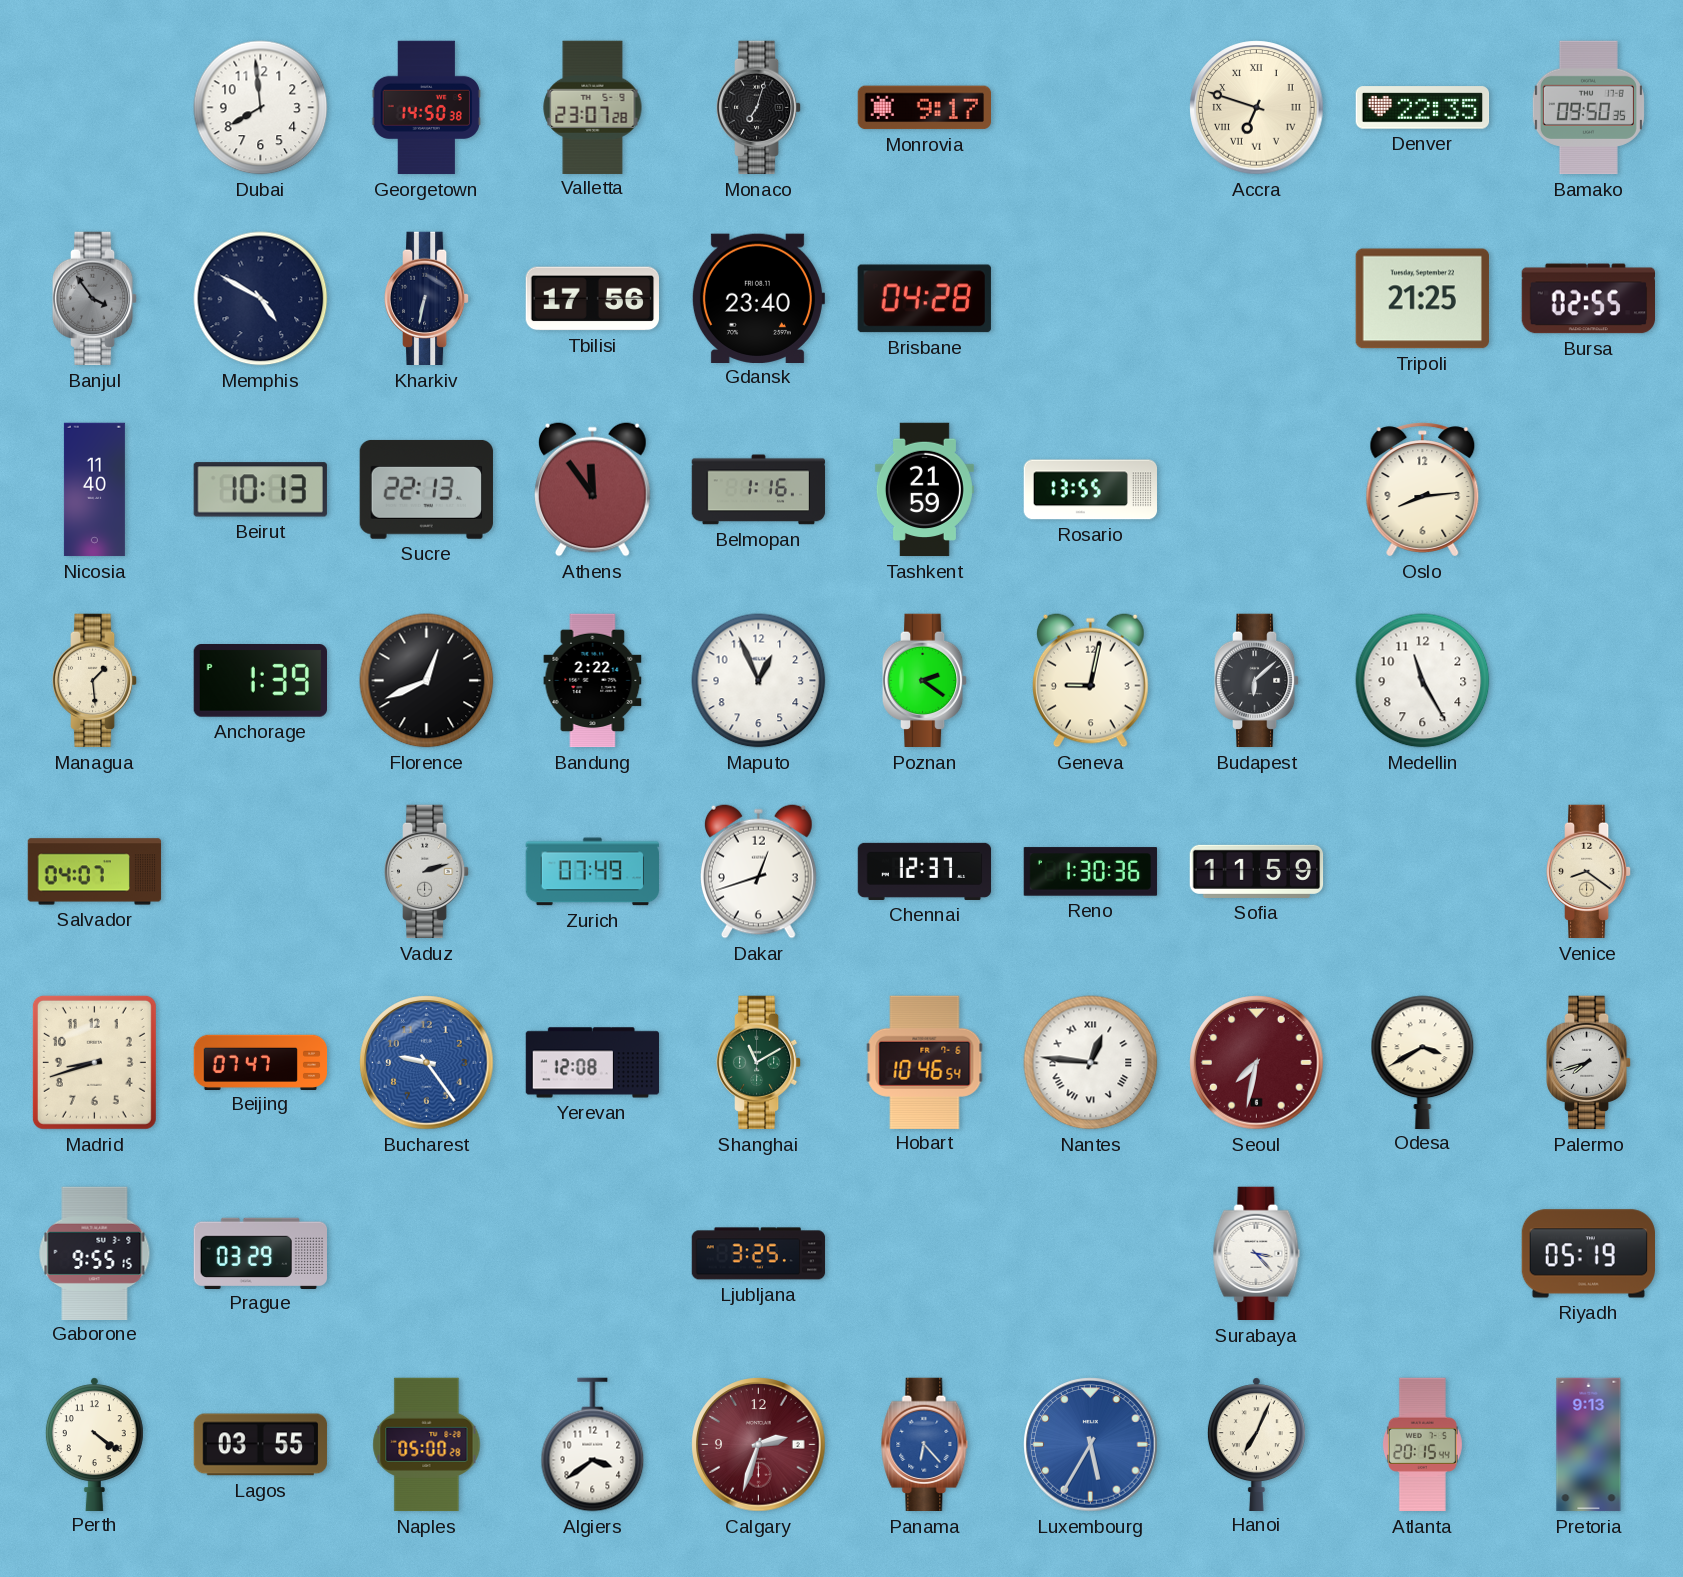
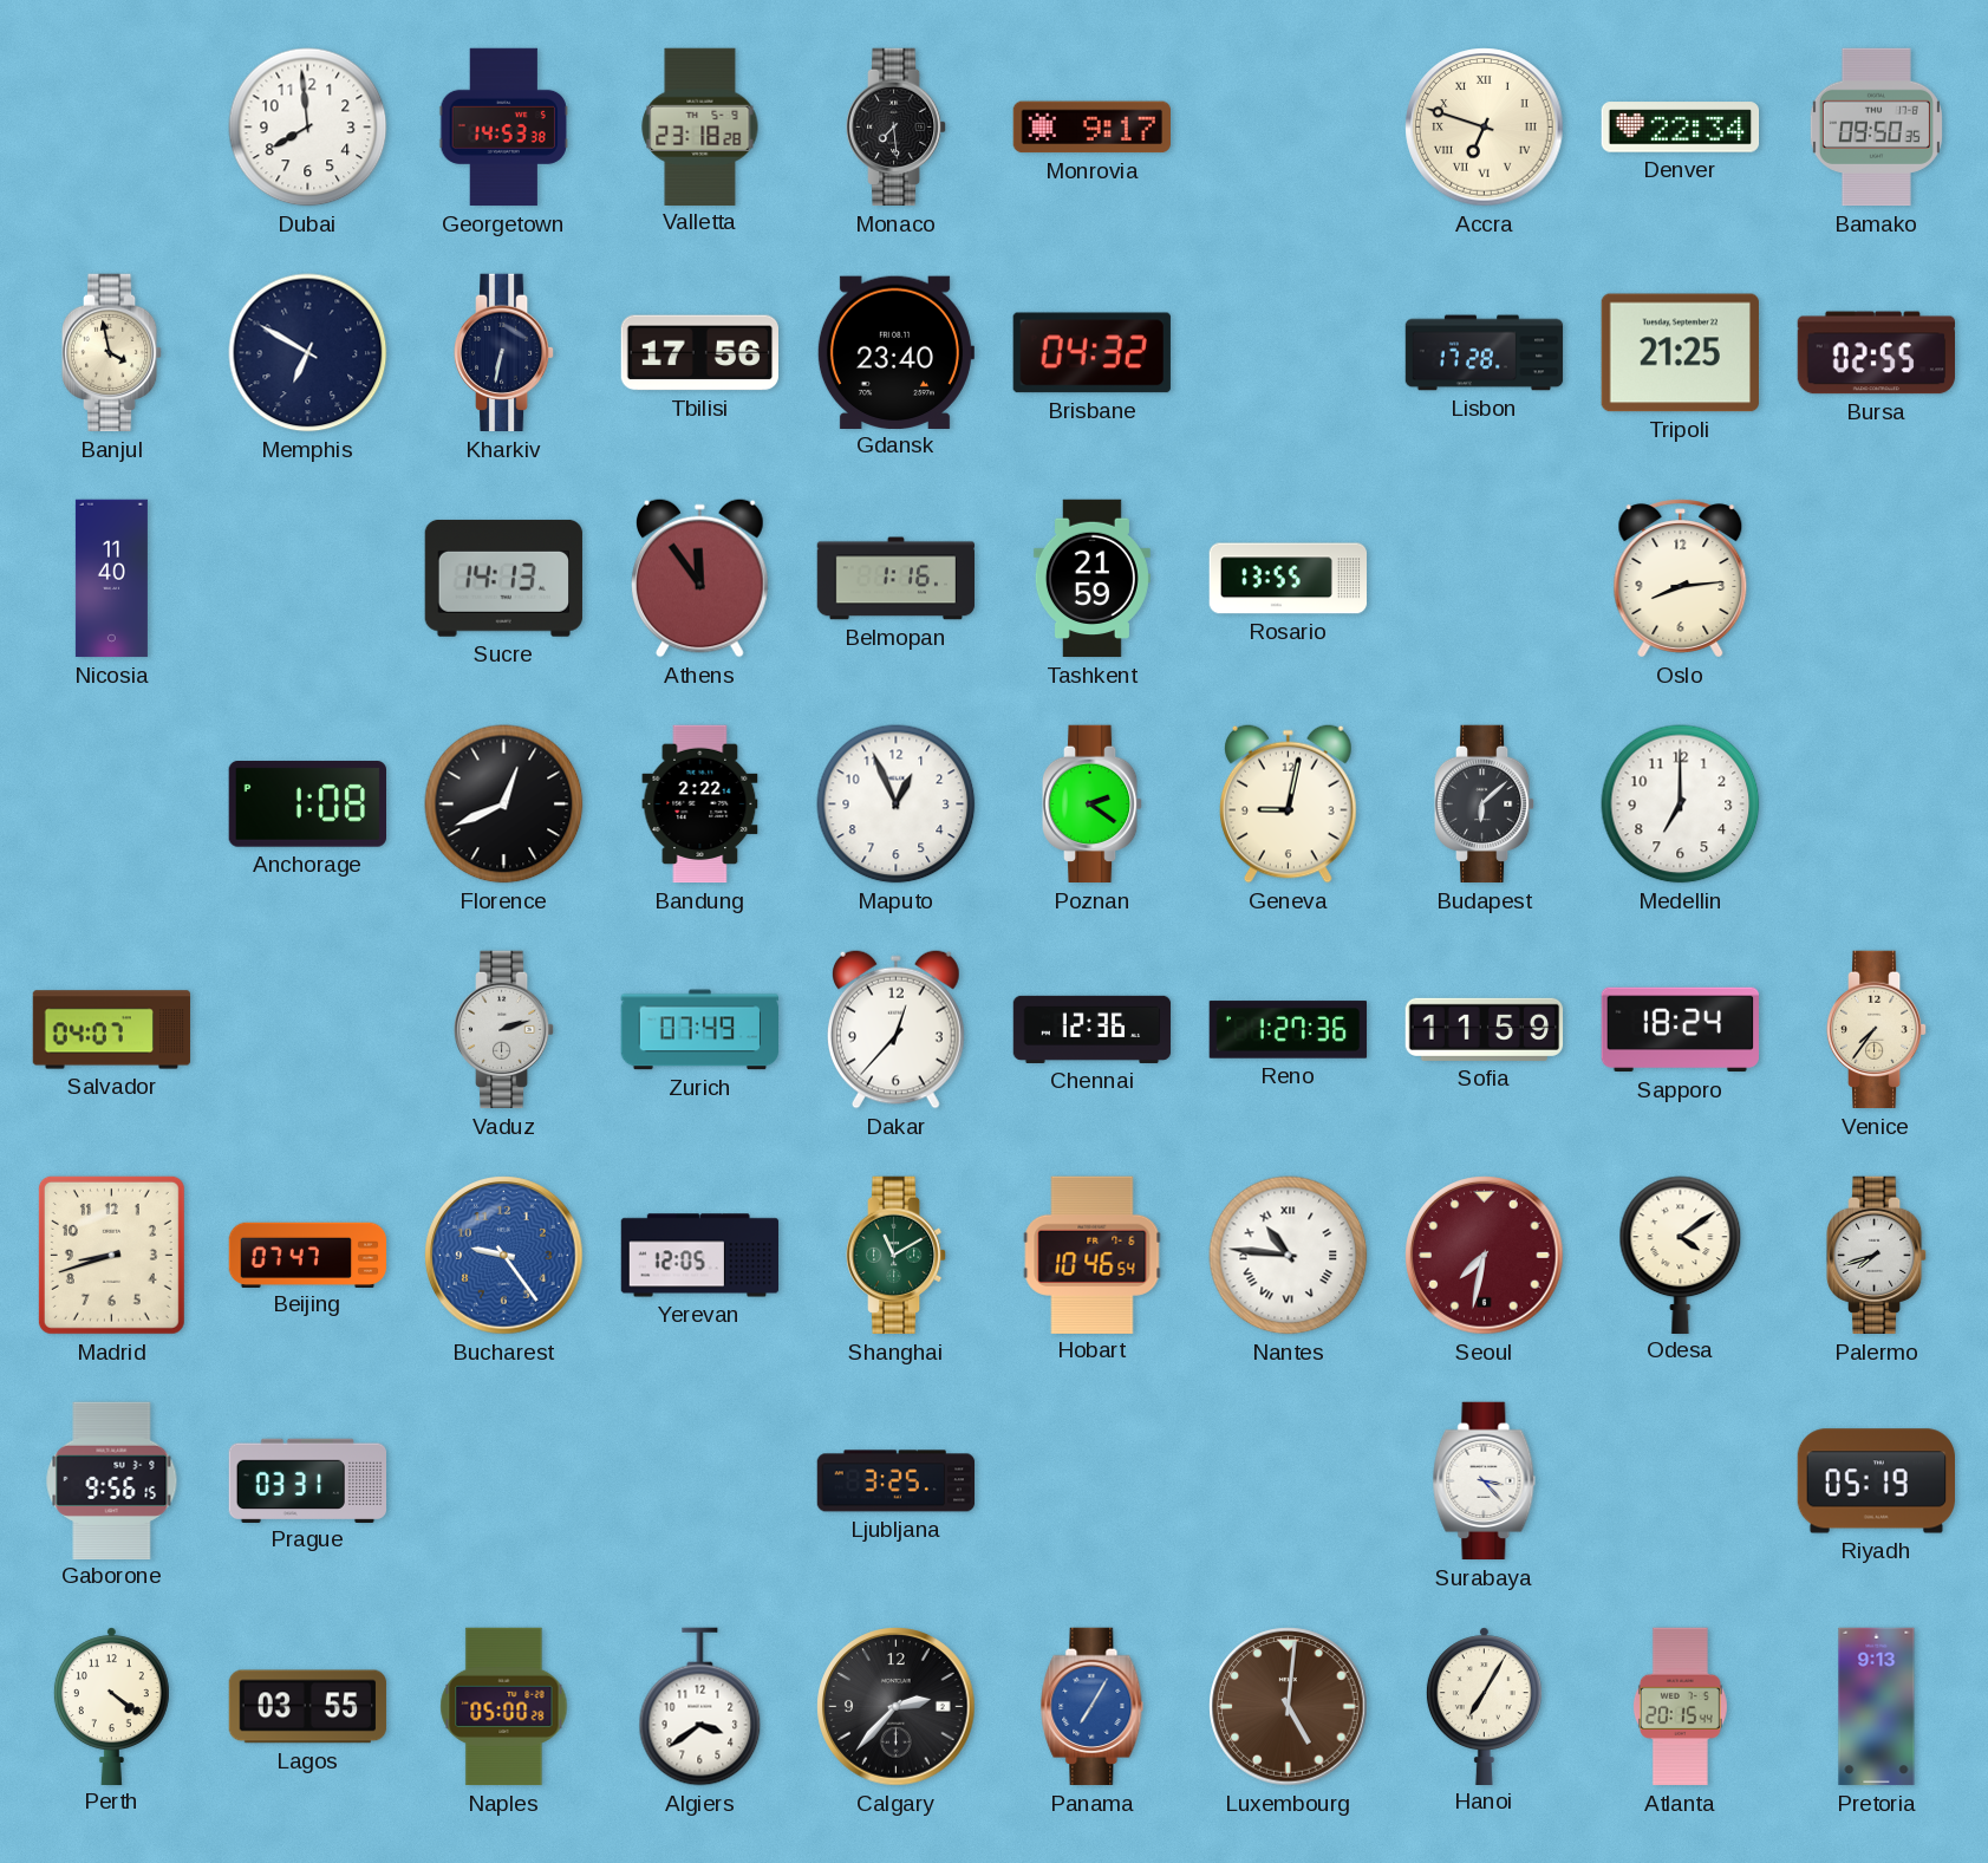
Georgetown: 14:50 -> 14:53
Valletta: 23:07 -> 23:18
Monaco: 7:03 -> 7:29
Denver: 22:35 -> 22:34
Banjul: 3:54 -> 3:58
Banjul dial: grey -> cream
Memphis: 4:50 -> 6:50
Brisbane: 04:28 -> 04:32
Lisbon: none -> 17:28
Beirut: 10:13 -> none
Sucre: 22:13 -> 14:13
Managua: 1:29 -> none
Anchorage: 1:39 -> 1:08
Medellin: 11:25 -> 7:00
Dakar: 12:42 -> 12:37
Chennai: 12:37 -> 12:36
Reno: 1:30 -> 1:27
Sapporo: none -> 18:24
Venice: 8:21 -> 7:36
Yerevan: 12:08 -> 12:05
Nantes: 12:46 -> 10:46
Odesa: 3:40 -> 4:09
Gaborone: 9:55 -> 9:56
Prague: 03:29 -> 03:31
Calgary: 2:33 -> 2:37
Calgary dial: burgundy -> black
Panama: 6:23 -> 7:05
Luxembourg: 5:35 -> 5:01
Luxembourg dial: blue -> brown
Hanoi: 7:04 -> 7:05
